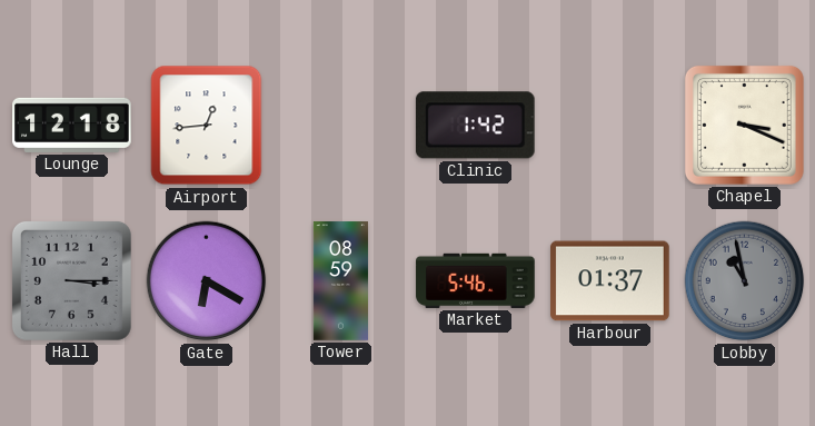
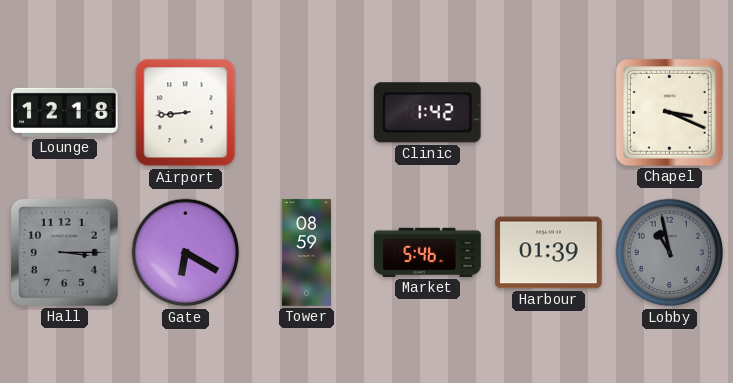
Airport: 12:44 -> 8:44
Harbour: 01:37 -> 01:39
